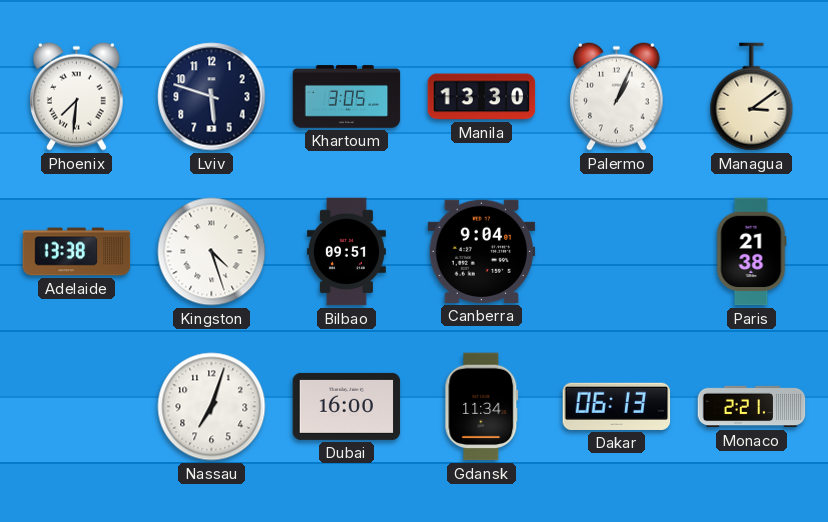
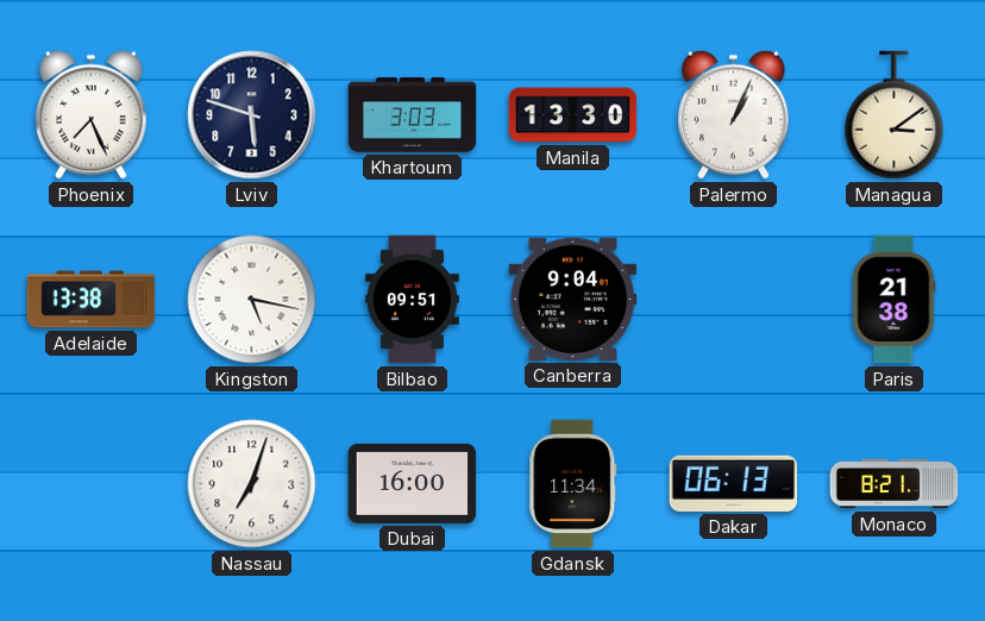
Phoenix: 7:31 -> 7:26
Khartoum: 3:05 -> 3:03
Kingston: 4:27 -> 5:17
Monaco: 2:21 -> 8:21
